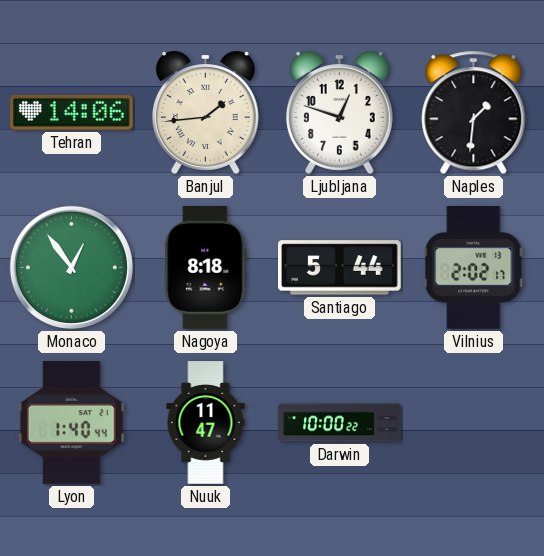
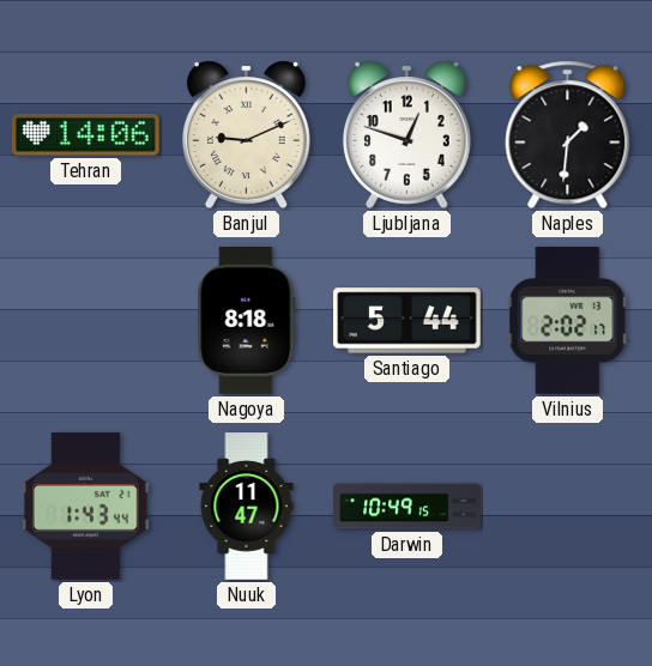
Banjul: 1:44 -> 9:11
Monaco: 12:54 -> none
Lyon: 1:40 -> 1:43
Darwin: 10:00 -> 10:49
